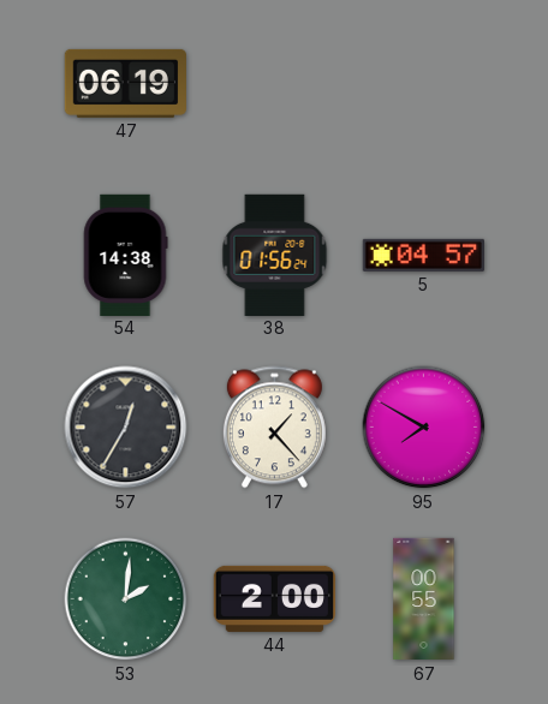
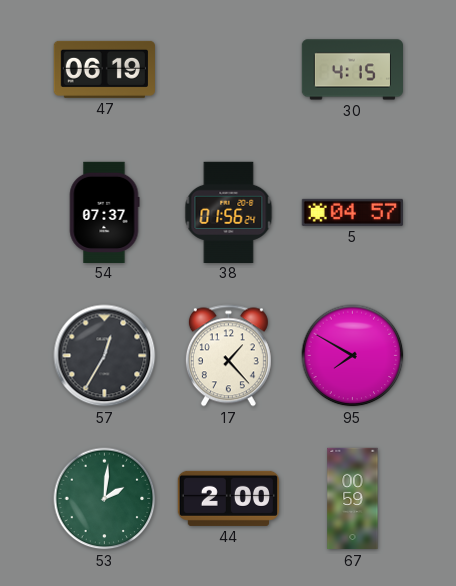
30: none -> 4:15
54: 14:38 -> 07:37
67: 00:55 -> 00:59
